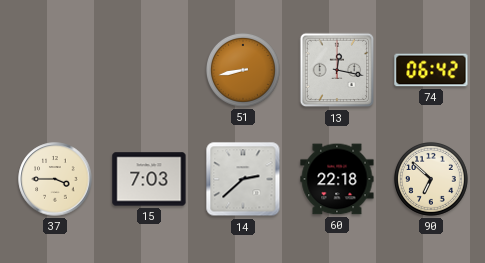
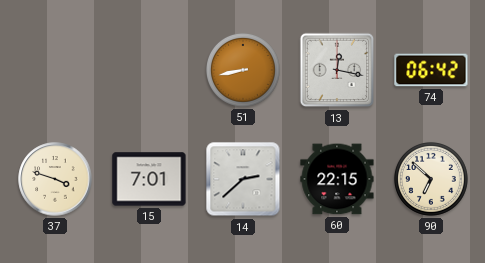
37: 3:45 -> 3:48
15: 7:03 -> 7:01
60: 22:18 -> 22:15
